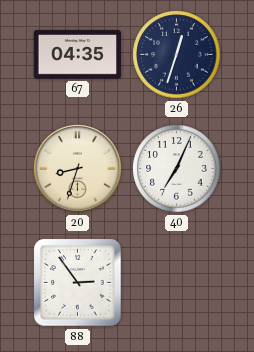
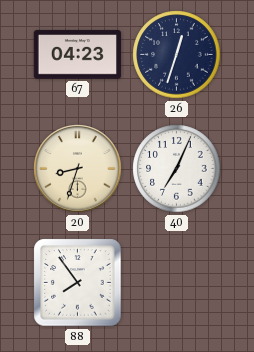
67: 04:35 -> 04:23
88: 2:54 -> 7:54
